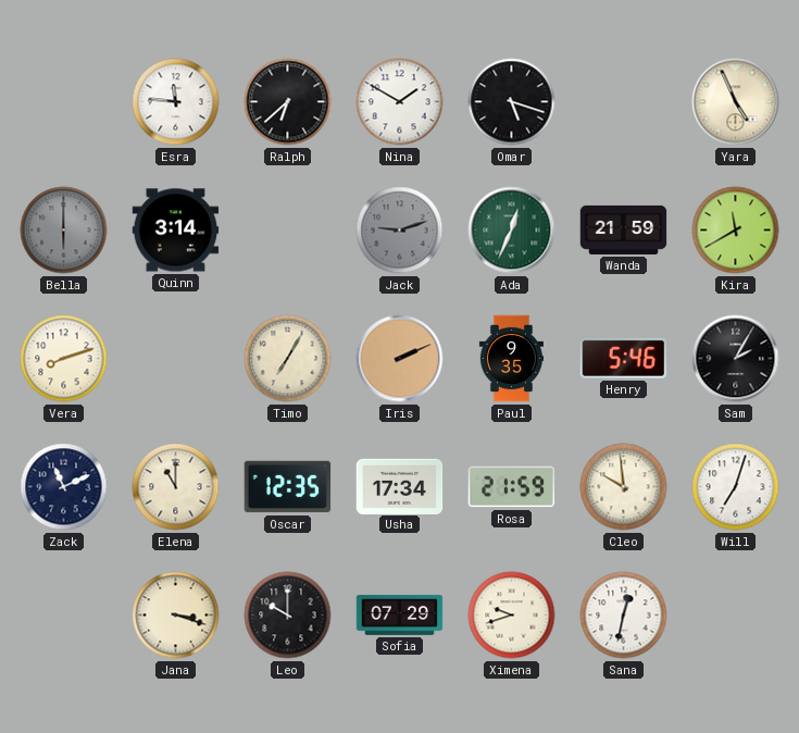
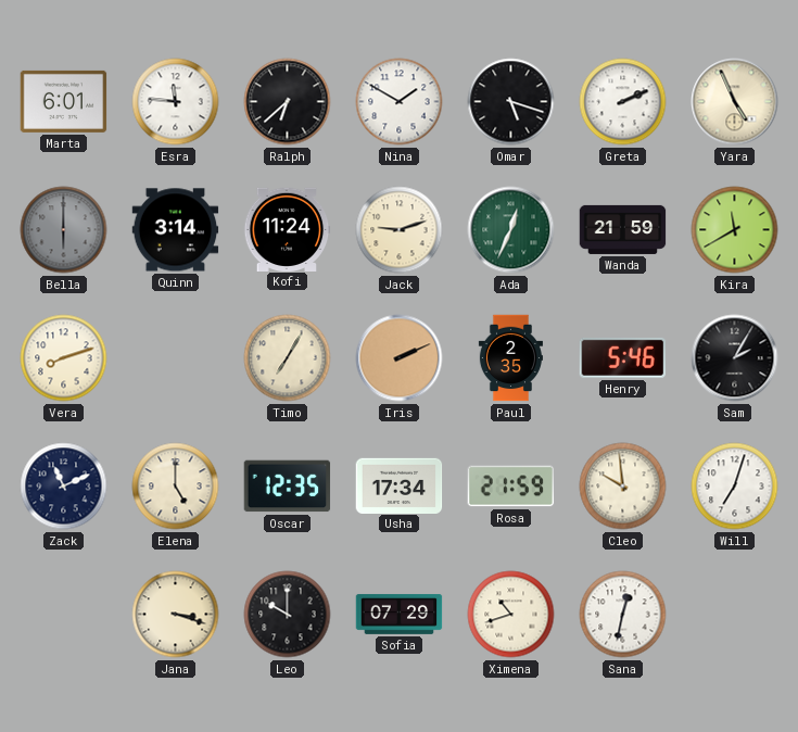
Marta: none -> 6:01
Greta: none -> 2:11
Kofi: none -> 11:24
Jack dial: grey -> cream
Paul: 9:35 -> 2:35
Elena: 11:00 -> 5:00
Ximena: 9:42 -> 10:42
